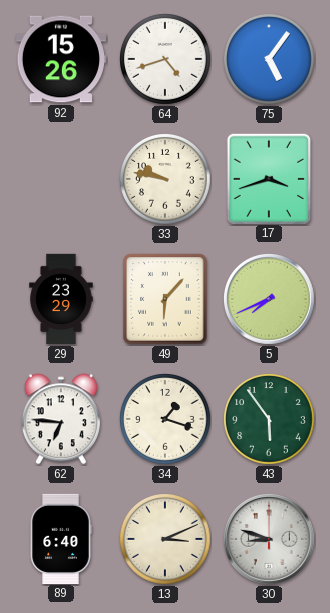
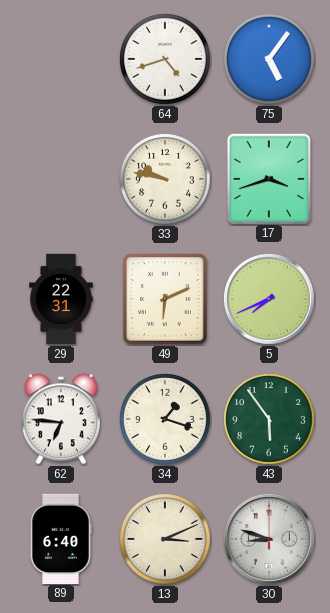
92: 15:26 -> none
29: 23:29 -> 22:31
49: 6:07 -> 6:11
